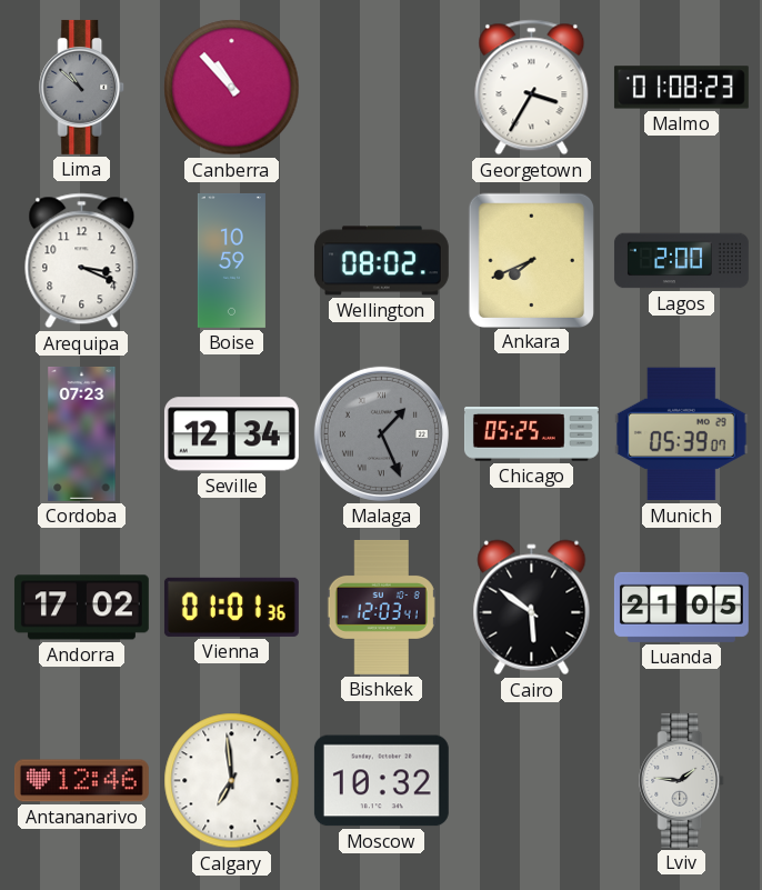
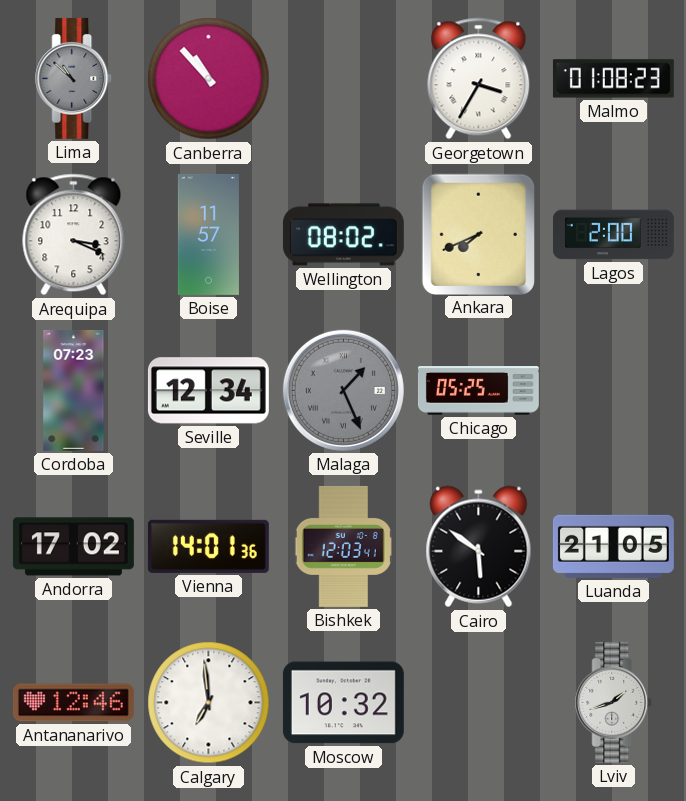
Boise: 10:59 -> 11:57
Munich: 05:39 -> none
Vienna: 01:01 -> 14:01
Lviv: 1:46 -> 1:42
